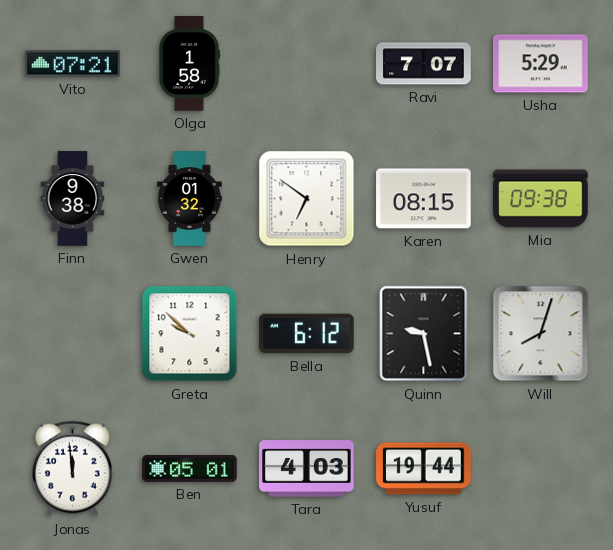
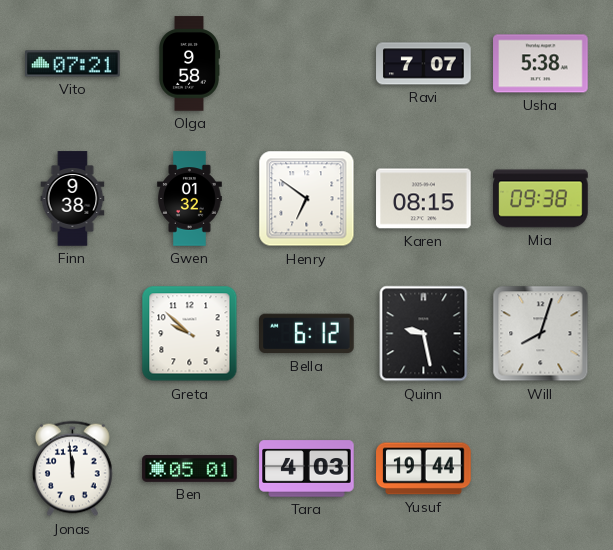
Olga: 1:58 -> 9:58
Usha: 5:29 -> 5:38
